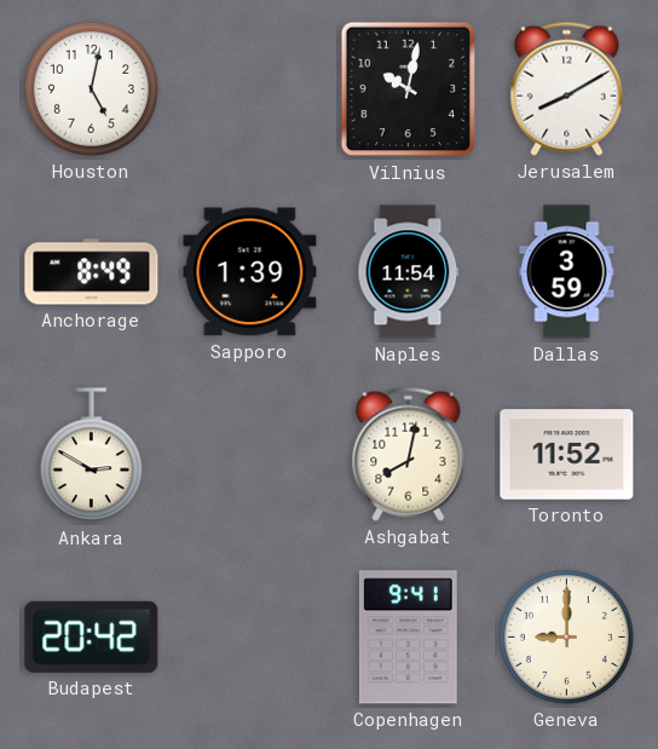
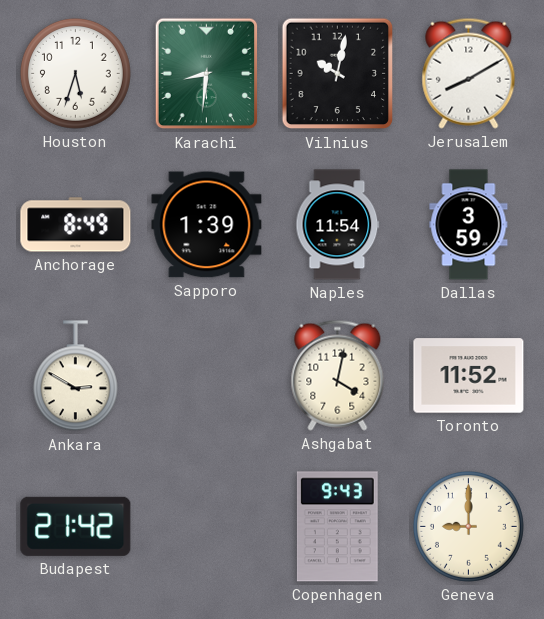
Houston: 5:02 -> 5:33
Karachi: none -> 8:31
Ashgabat: 8:02 -> 4:02
Budapest: 20:42 -> 21:42
Copenhagen: 9:41 -> 9:43
